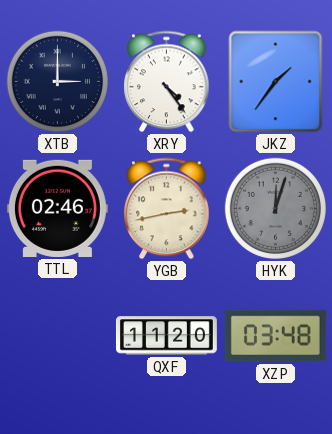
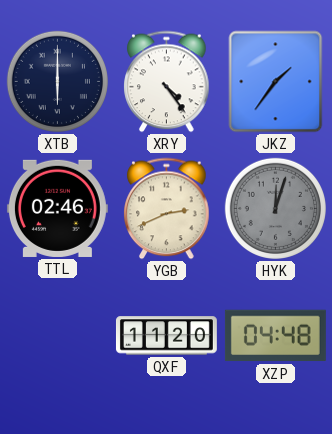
XTB: 3:00 -> 6:00
YGB: 2:43 -> 2:41
XZP: 03:48 -> 04:48
